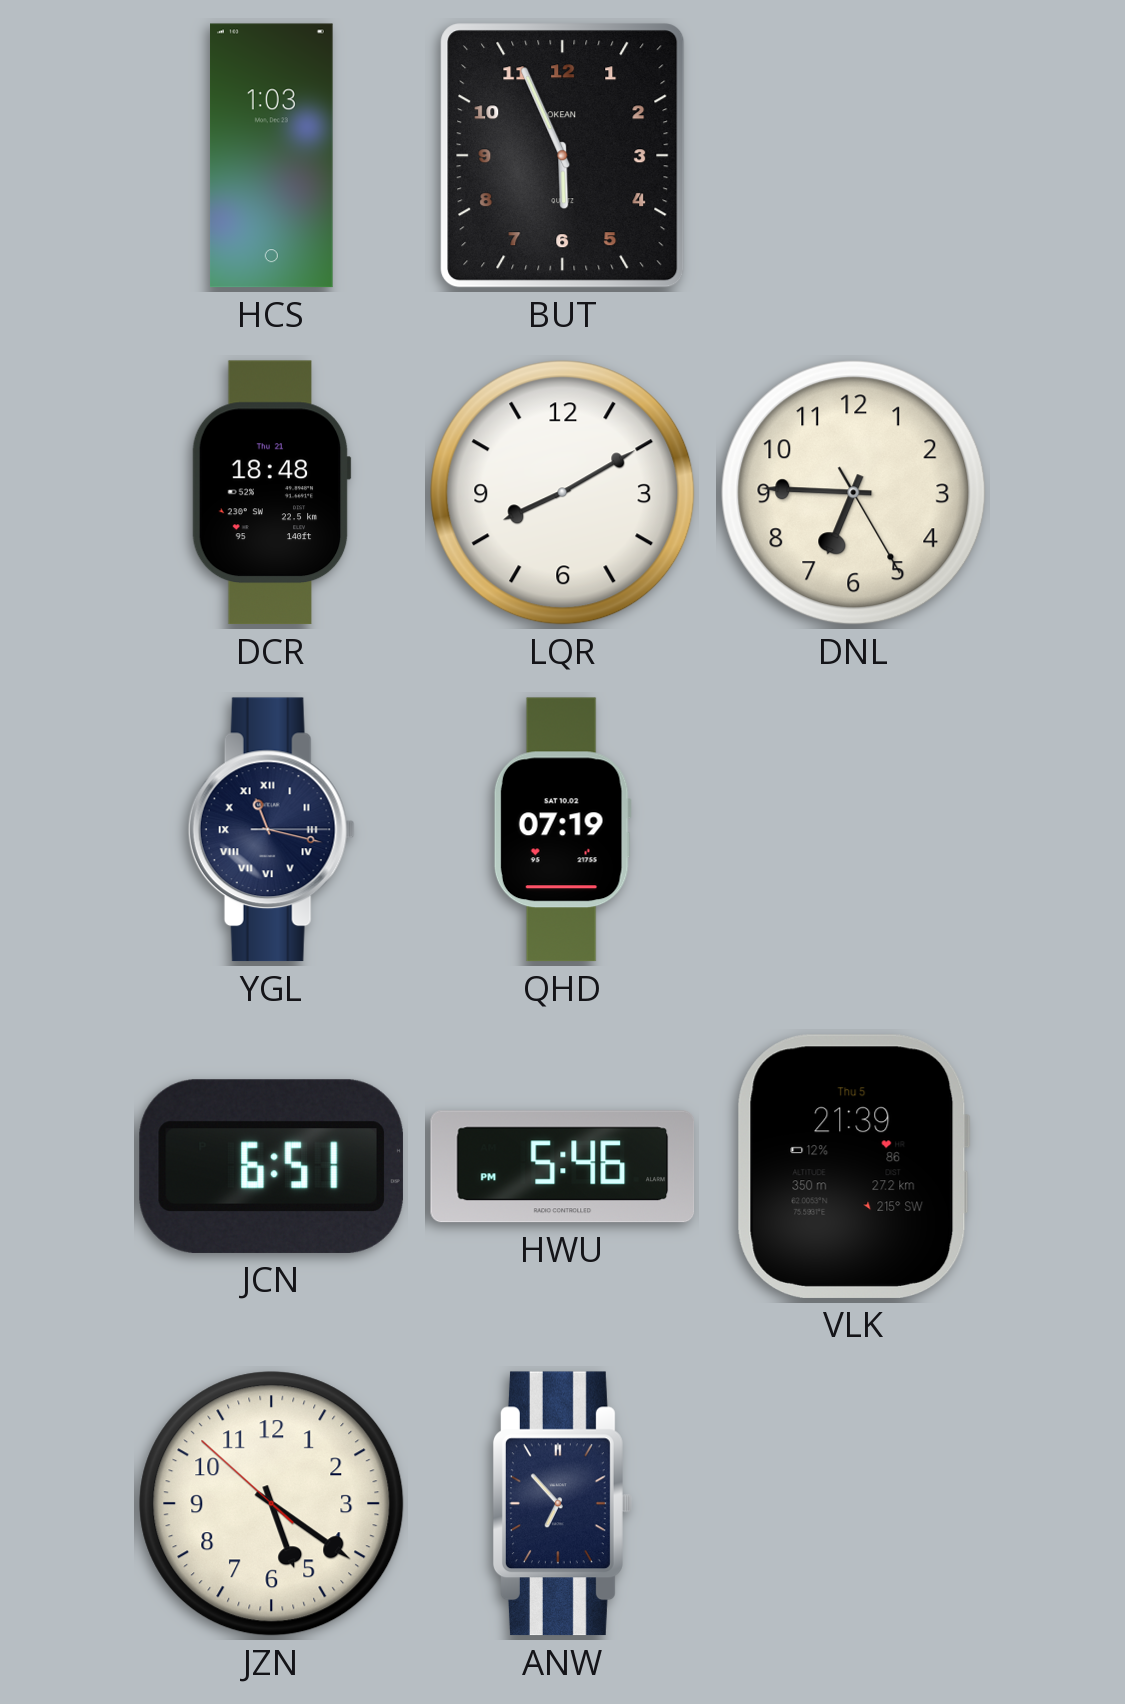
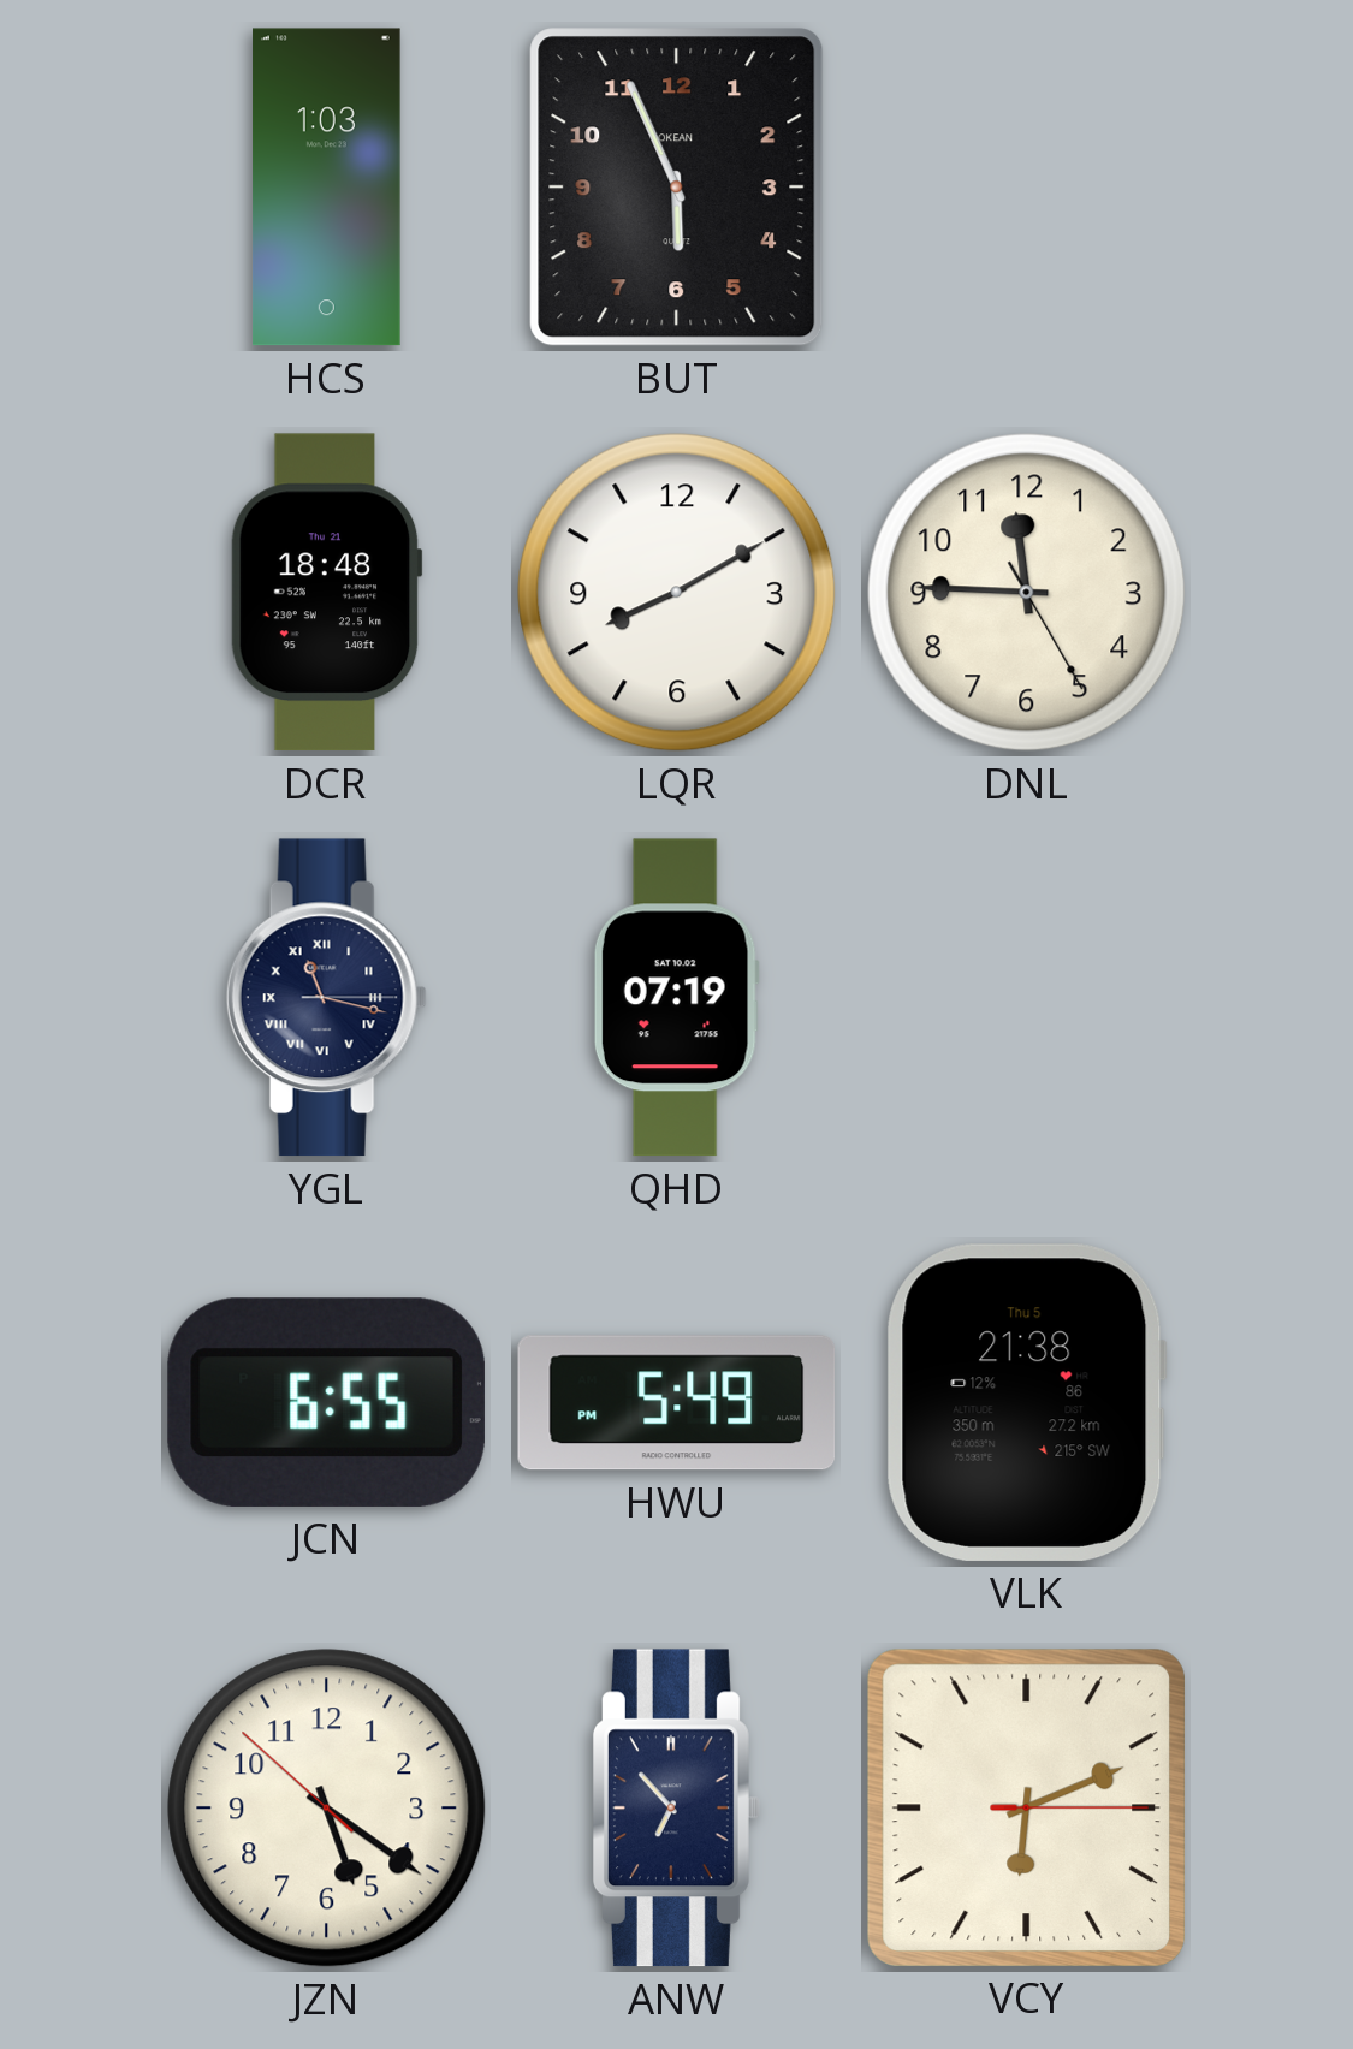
DNL: 6:45 -> 11:45
JCN: 6:51 -> 6:55
HWU: 5:46 -> 5:49
VLK: 21:39 -> 21:38
VCY: none -> 6:11
